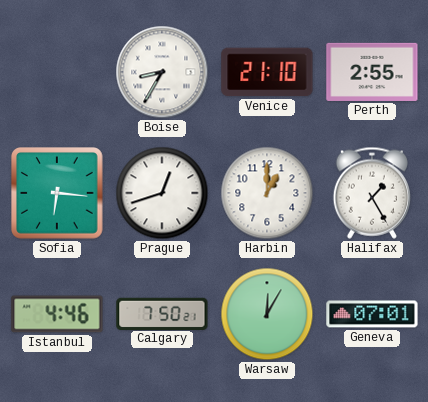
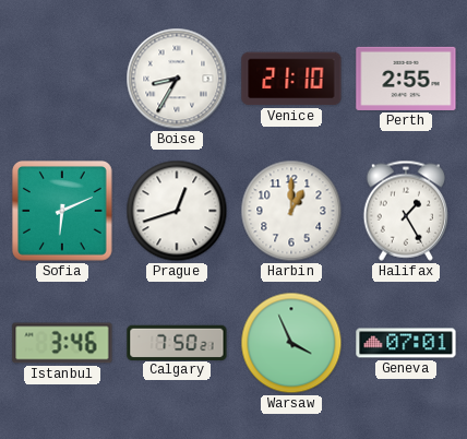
Sofia: 6:16 -> 6:11
Istanbul: 4:46 -> 3:46
Warsaw: 12:05 -> 3:56
